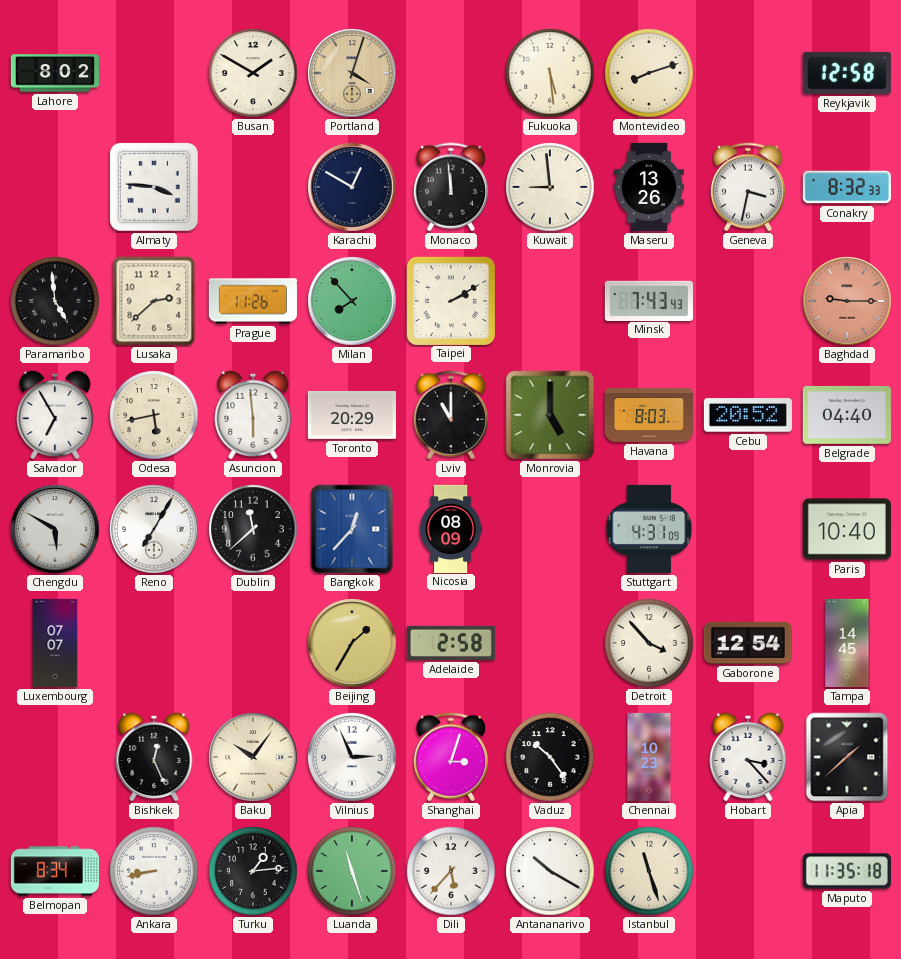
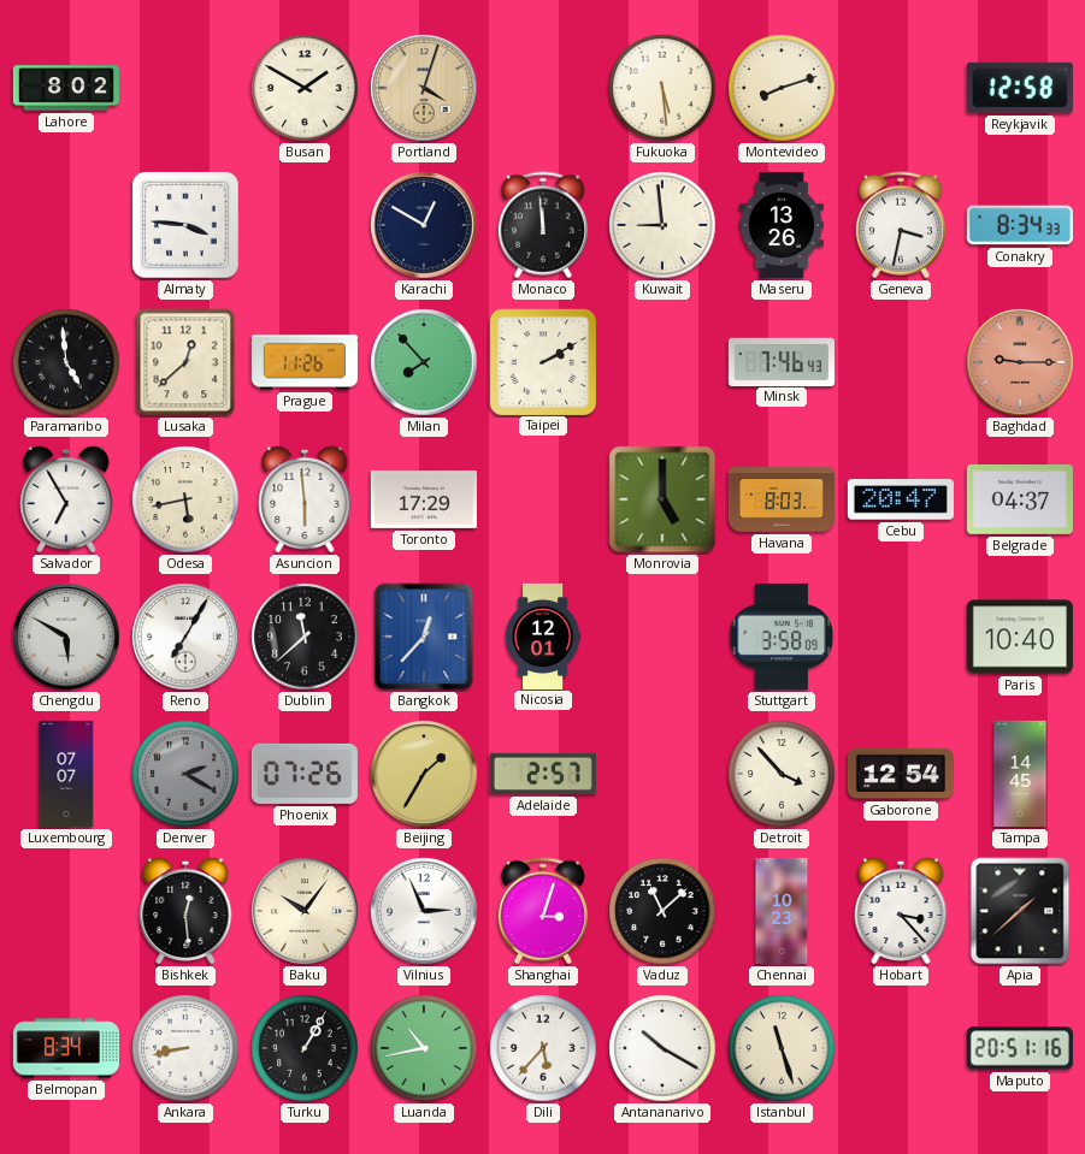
Conakry: 8:32 -> 8:34
Lusaka: 2:38 -> 12:38
Minsk: 7:43 -> 7:46
Toronto: 20:29 -> 17:29
Lviv: 11:00 -> none
Cebu: 20:52 -> 20:47
Belgrade: 04:40 -> 04:37
Nicosia: 08:09 -> 12:01
Stuttgart: 4:31 -> 3:58
Denver: none -> 2:20
Phoenix: none -> 07:26
Adelaide: 2:58 -> 2:57
Bishkek: 12:26 -> 12:29
Vaduz: 10:24 -> 11:08
Turku: 1:14 -> 1:05
Luanda: 11:27 -> 10:43
Maputo: 11:35 -> 20:51
